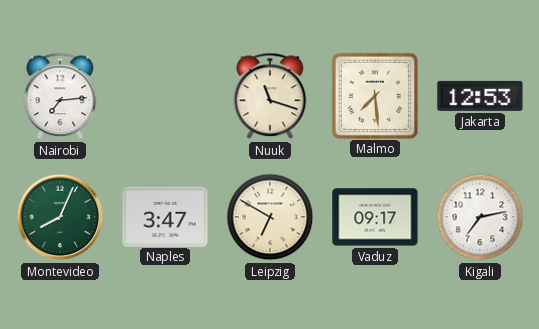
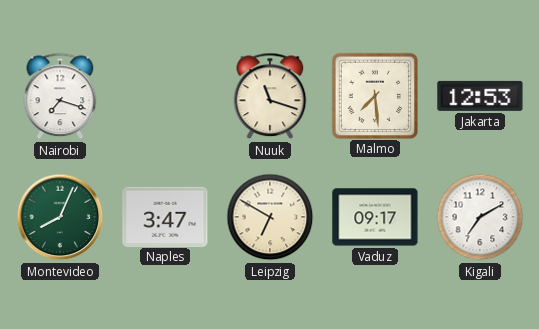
Nairobi: 7:14 -> 7:18
Kigali: 7:13 -> 7:10
